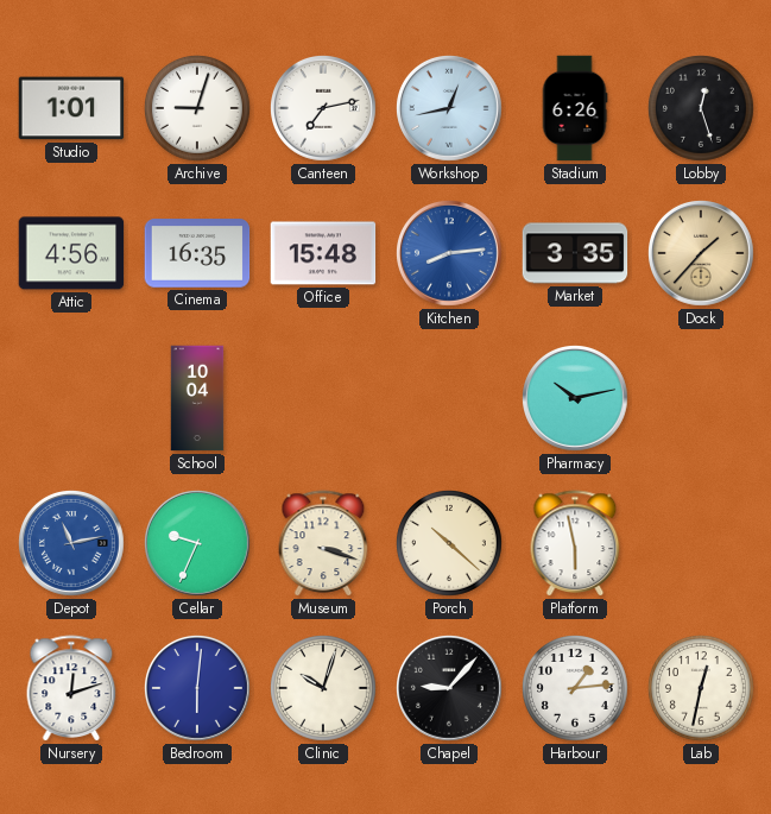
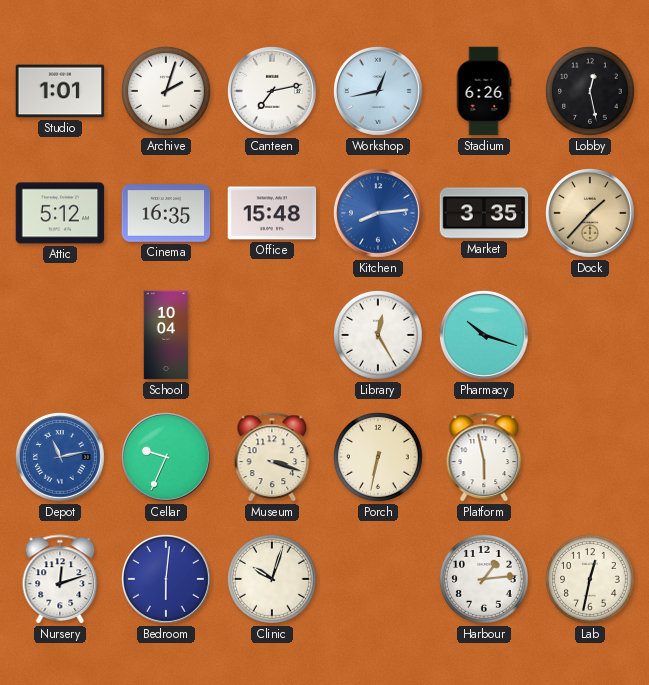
Archive: 9:03 -> 2:03
Lobby: 12:27 -> 12:28
Attic: 4:56 -> 5:12
Library: none -> 12:25
Pharmacy: 10:13 -> 10:18
Porch: 10:22 -> 6:32
Chapel: 9:07 -> none
